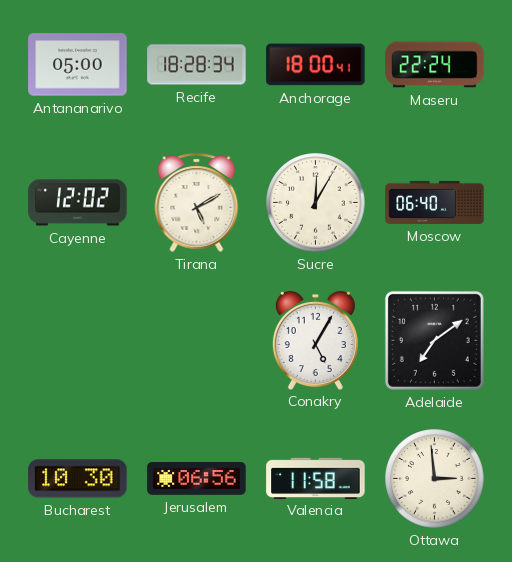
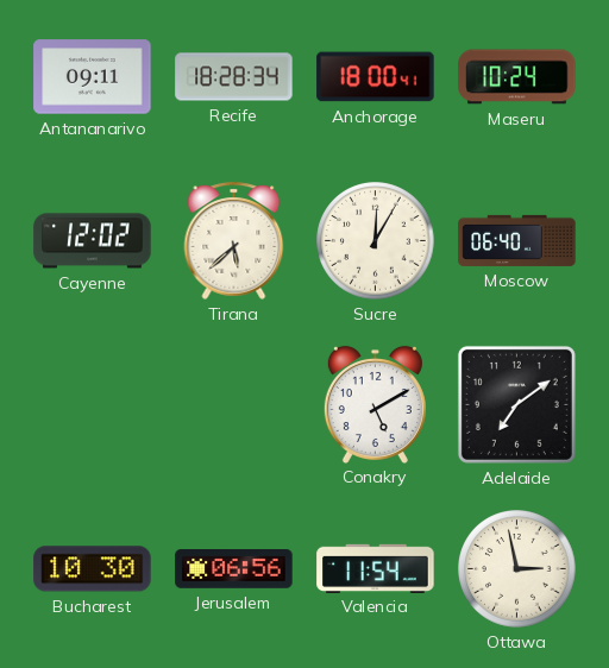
Antananarivo: 05:00 -> 09:11
Maseru: 22:24 -> 10:24
Tirana: 5:10 -> 5:38
Conakry: 5:05 -> 5:10
Valencia: 11:58 -> 11:54
Ottawa: 2:59 -> 2:58
